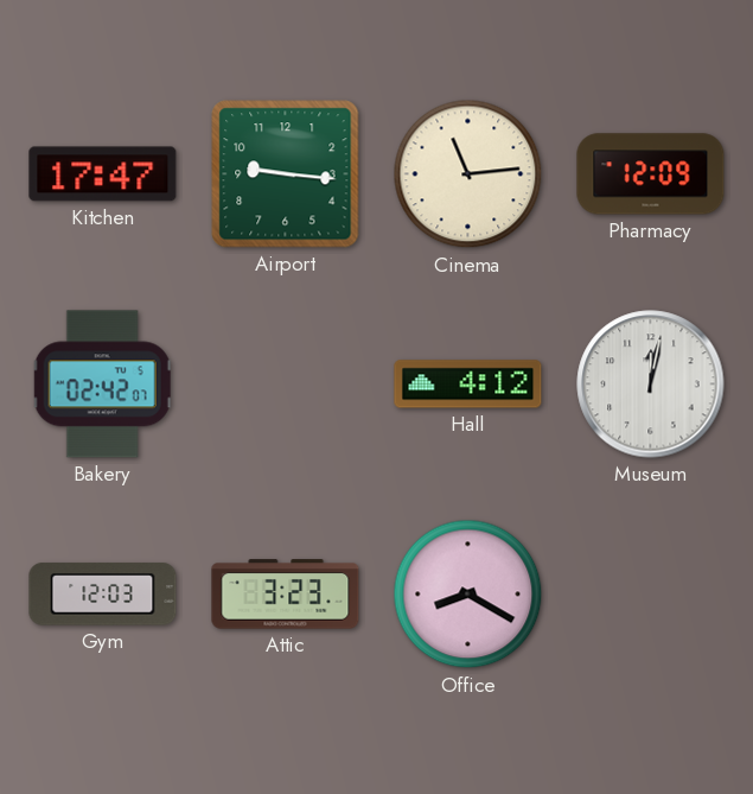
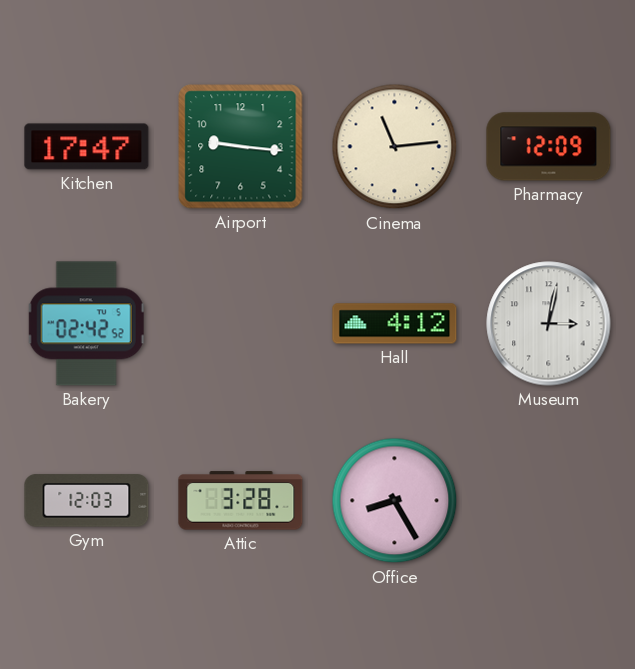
Bakery: 02:42:07 -> 02:42:52
Museum: 12:02 -> 3:02
Attic: 3:23 -> 3:28
Office: 8:20 -> 8:25
